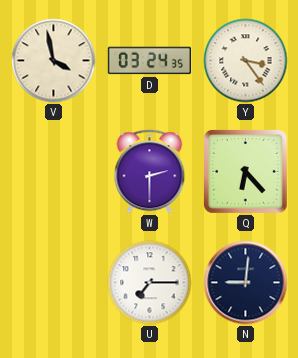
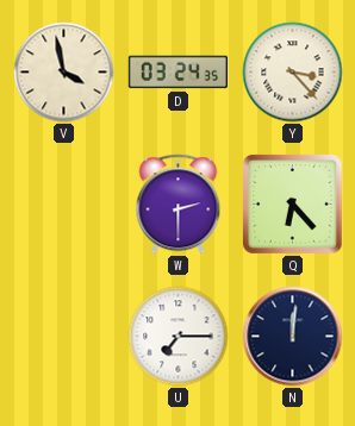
Y: 3:24 -> 3:23
N: 9:01 -> 12:01
